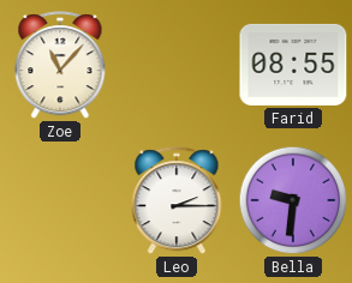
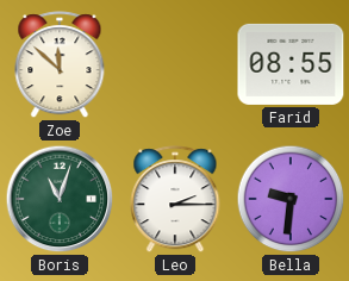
Zoe: 11:07 -> 11:52
Boris: none -> 11:03
